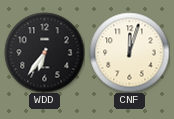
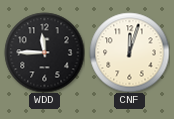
WDD: 6:36 -> 11:45
